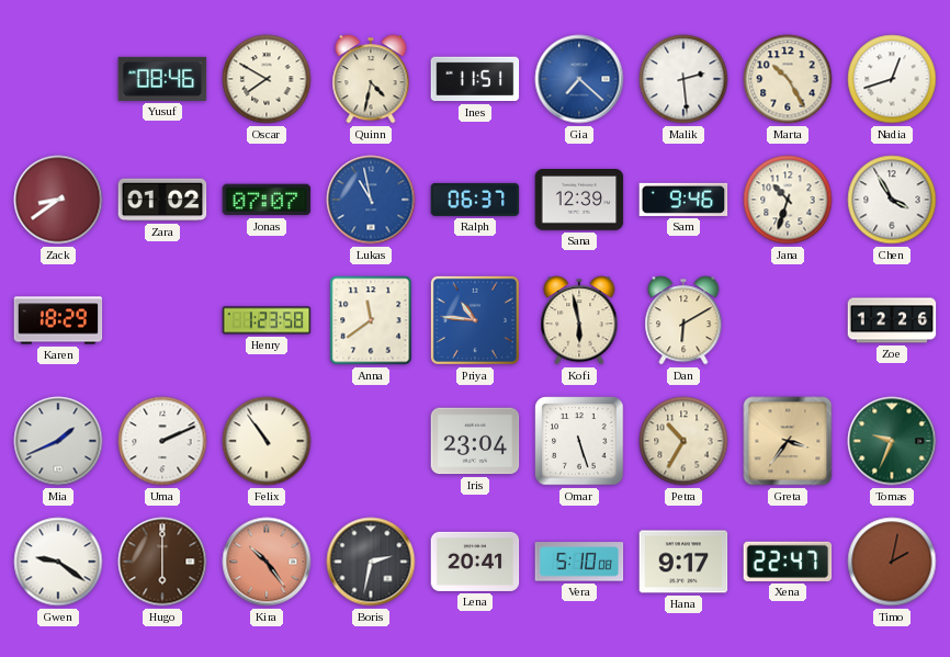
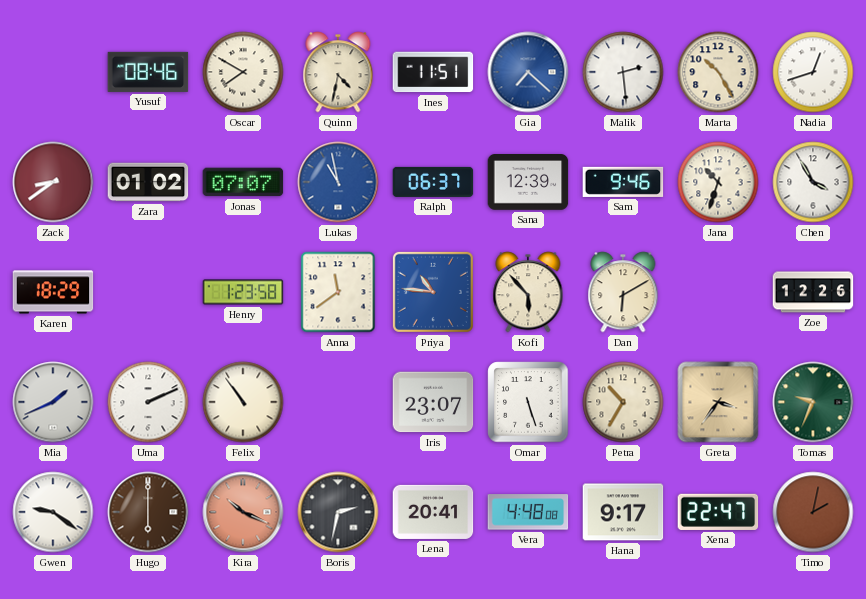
Kofi: 5:58 -> 5:53
Iris: 23:04 -> 23:07
Kira: 10:24 -> 10:19
Vera: 5:10 -> 4:48
